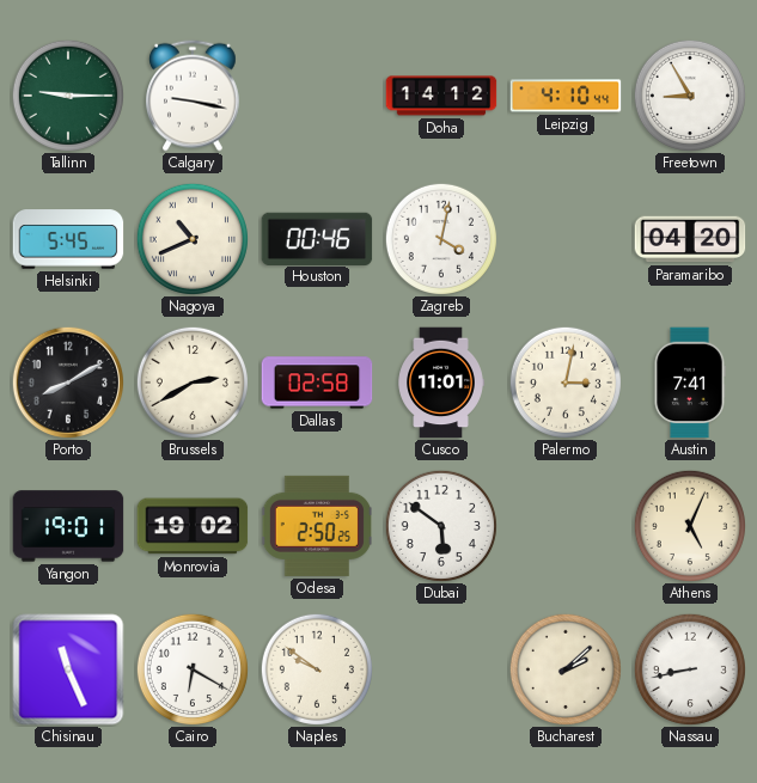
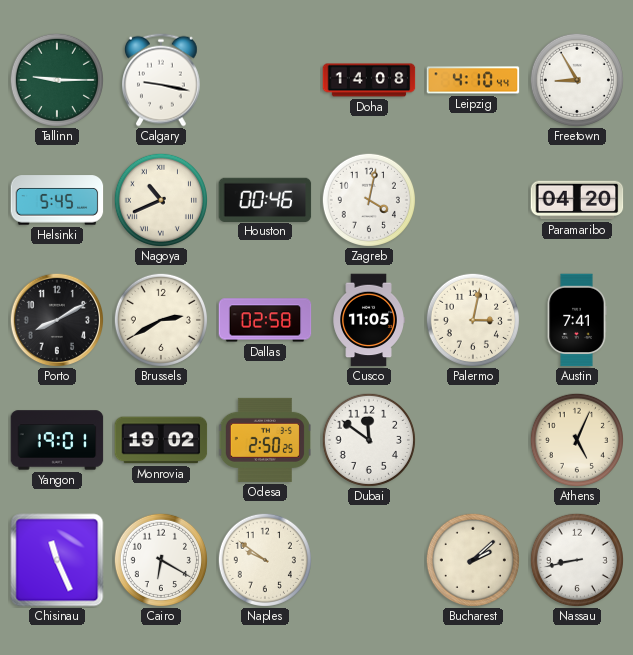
Doha: 14:12 -> 14:08
Cusco: 11:01 -> 11:05
Dubai: 5:51 -> 11:51
